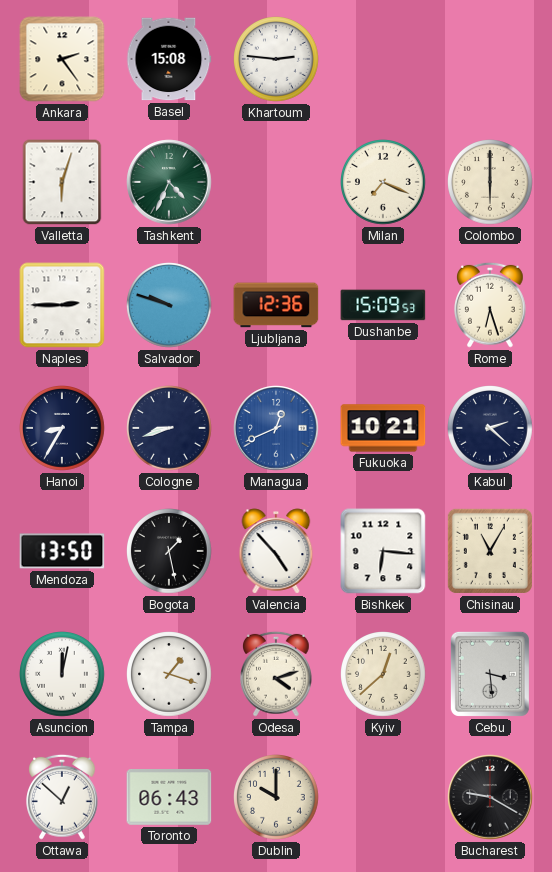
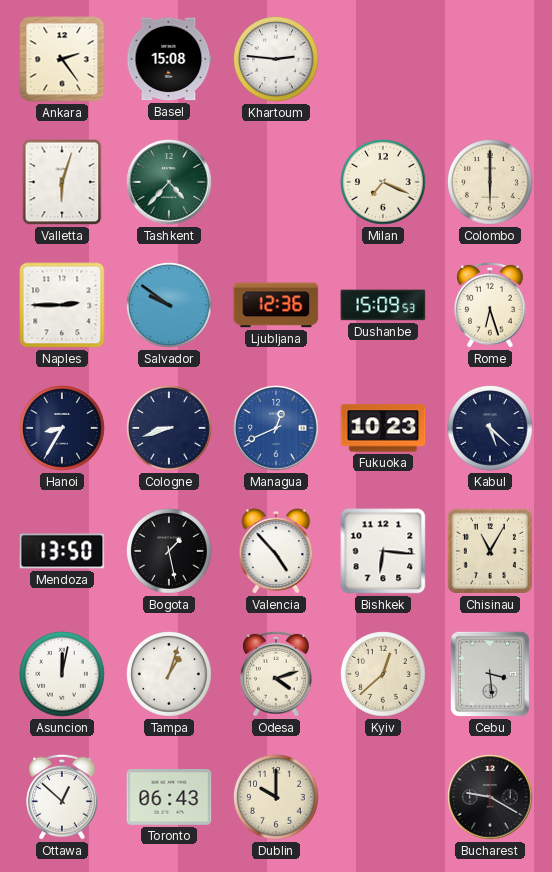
Tashkent: 4:34 -> 4:37
Salvador: 9:48 -> 9:51
Fukuoka: 10:21 -> 10:23
Kabul: 2:22 -> 5:22
Tampa: 1:18 -> 1:03
